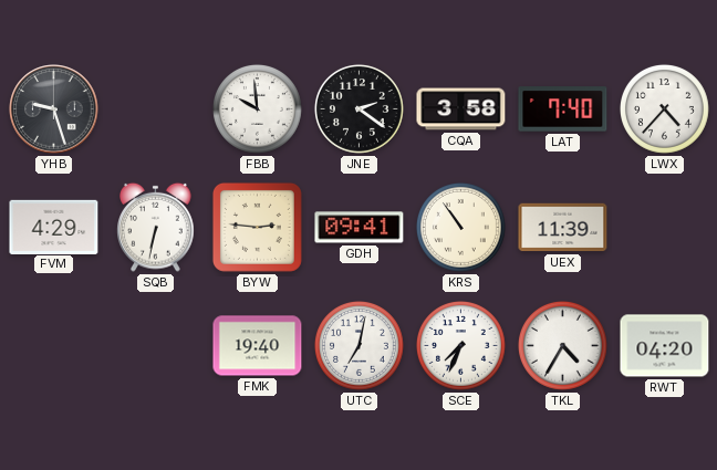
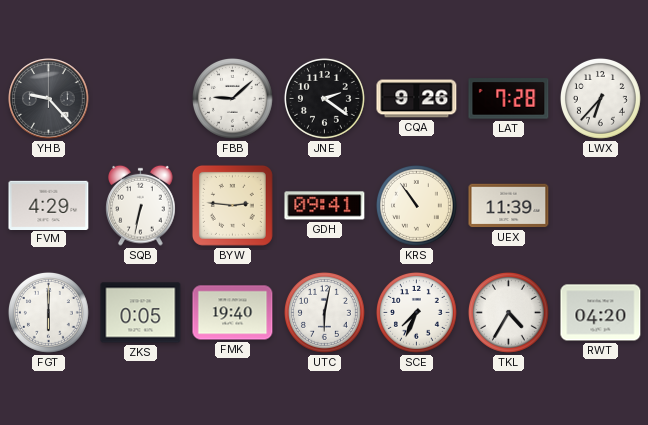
YHB: 9:27 -> 9:23
FBB: 9:59 -> 9:08
CQA: 3:58 -> 9:26
LAT: 7:40 -> 7:28
LWX: 4:37 -> 6:37
FGT: none -> 6:00
ZKS: none -> 0:05
UTC: 7:02 -> 6:02
